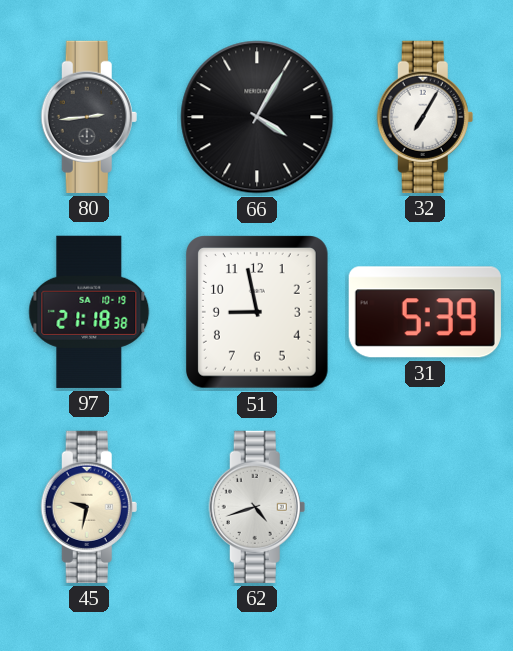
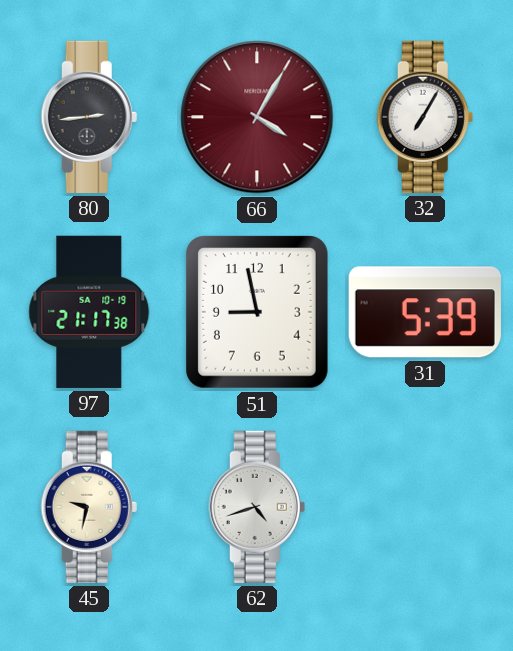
66 dial: black -> burgundy
97: 21:18 -> 21:17
